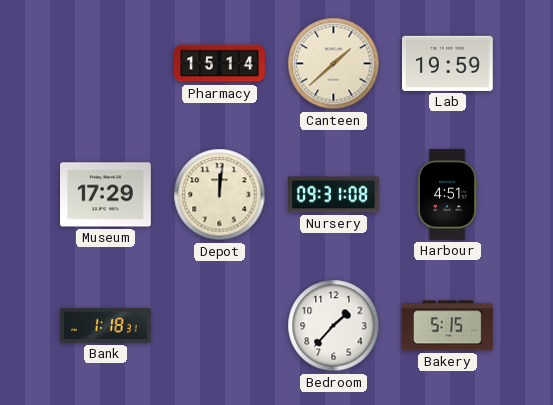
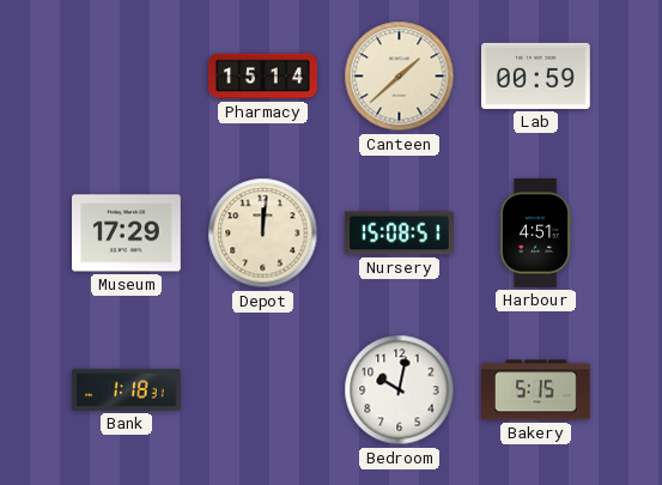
Lab: 19:59 -> 00:59
Nursery: 09:31 -> 15:08
Bedroom: 1:37 -> 10:02
